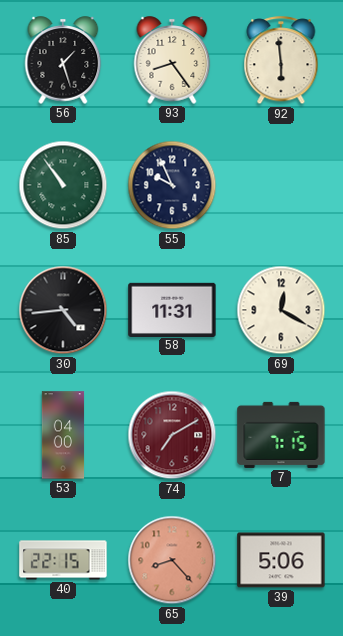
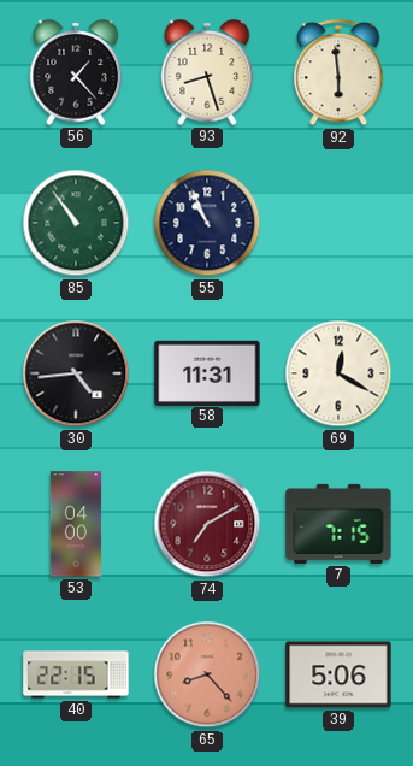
56: 1:27 -> 1:23
93: 8:24 -> 8:27
55: 9:56 -> 10:56
